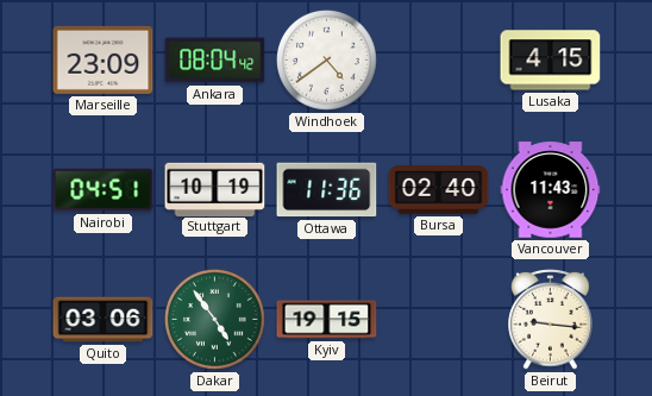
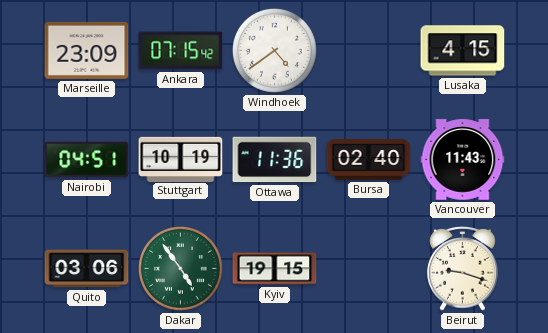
Ankara: 08:04 -> 07:15
Beirut: 9:16 -> 9:18
